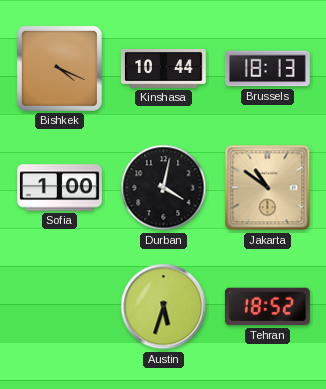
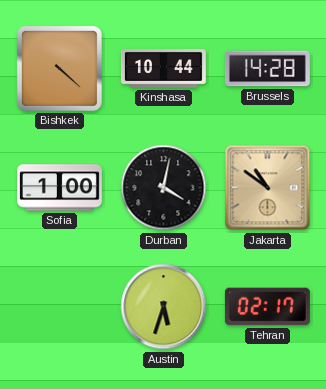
Bishkek: 4:19 -> 4:22
Brussels: 18:13 -> 14:28
Tehran: 18:52 -> 02:17
